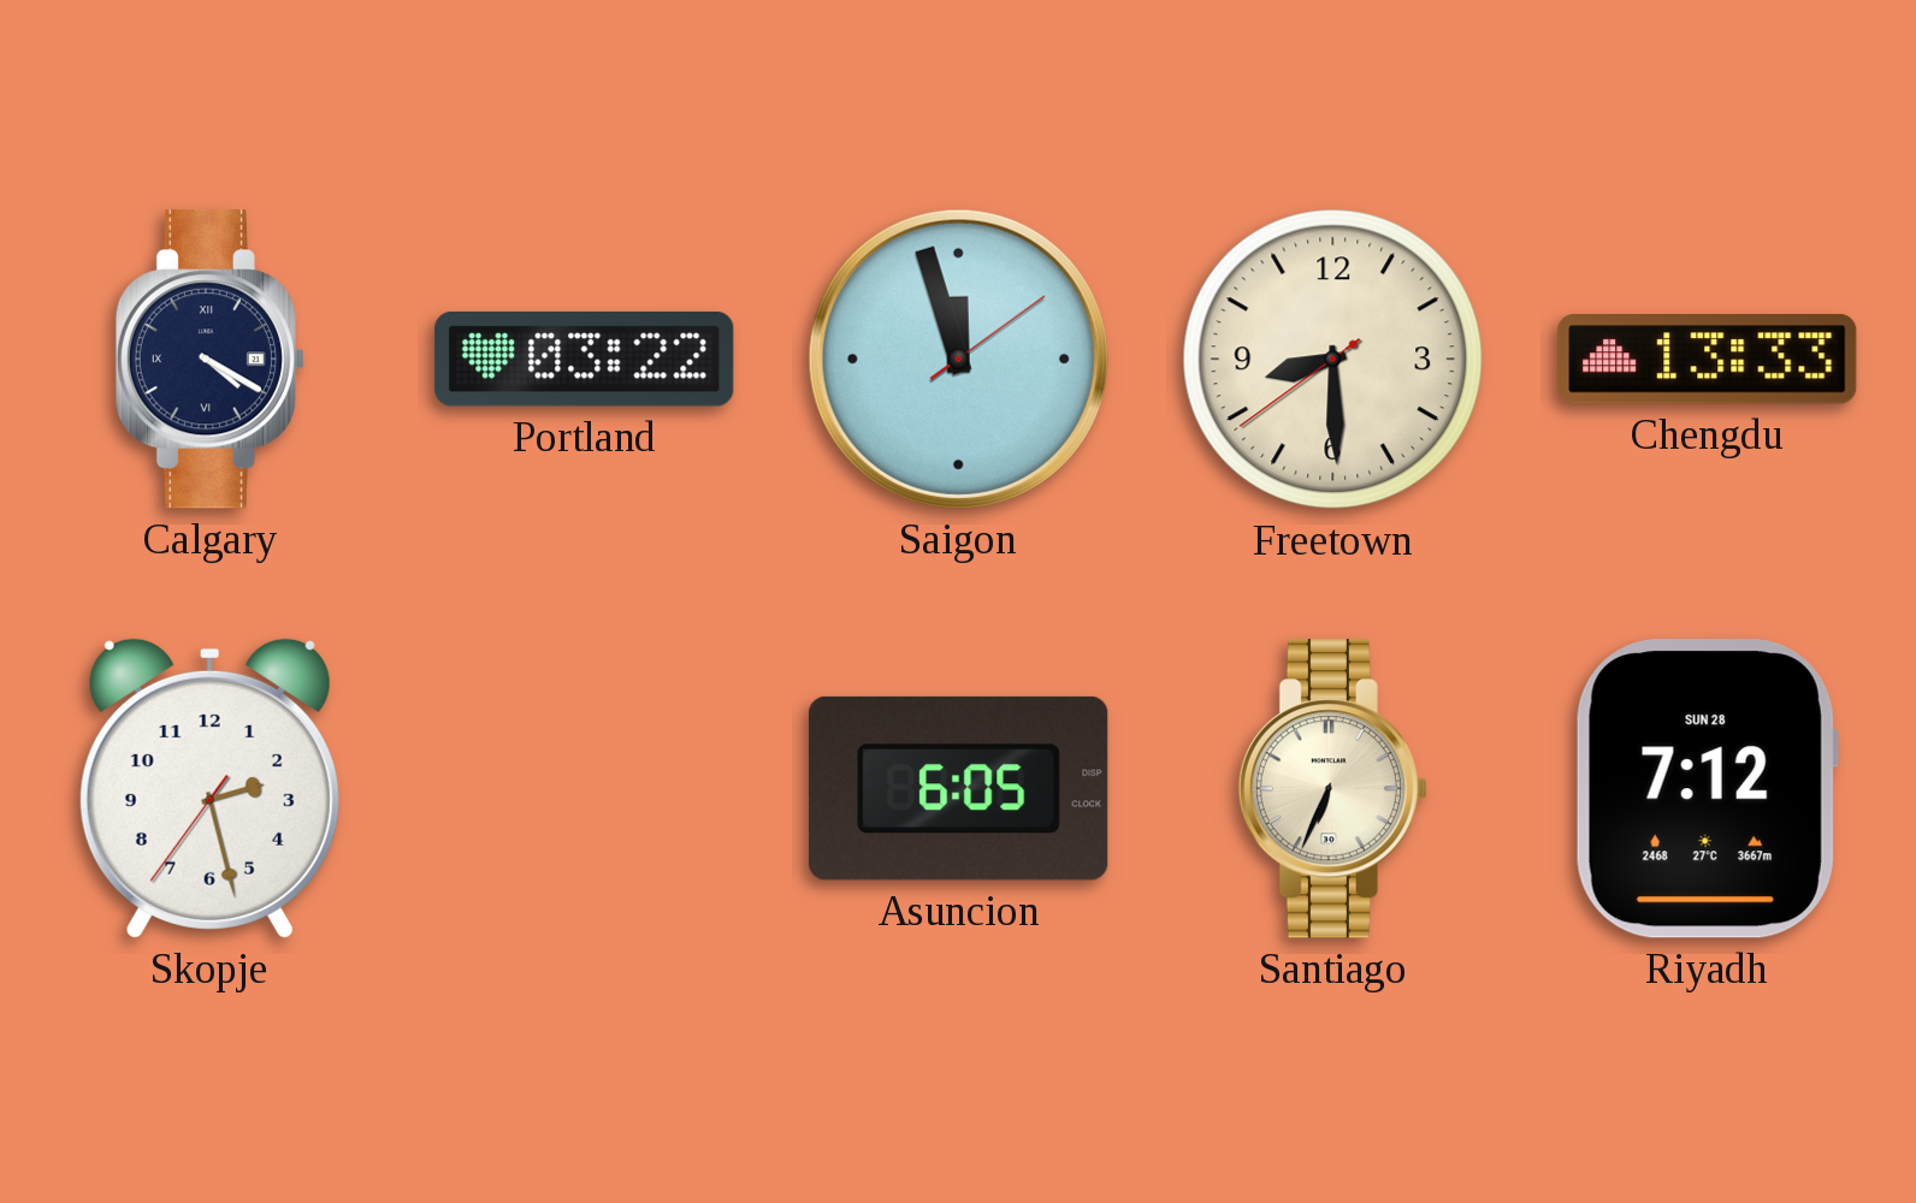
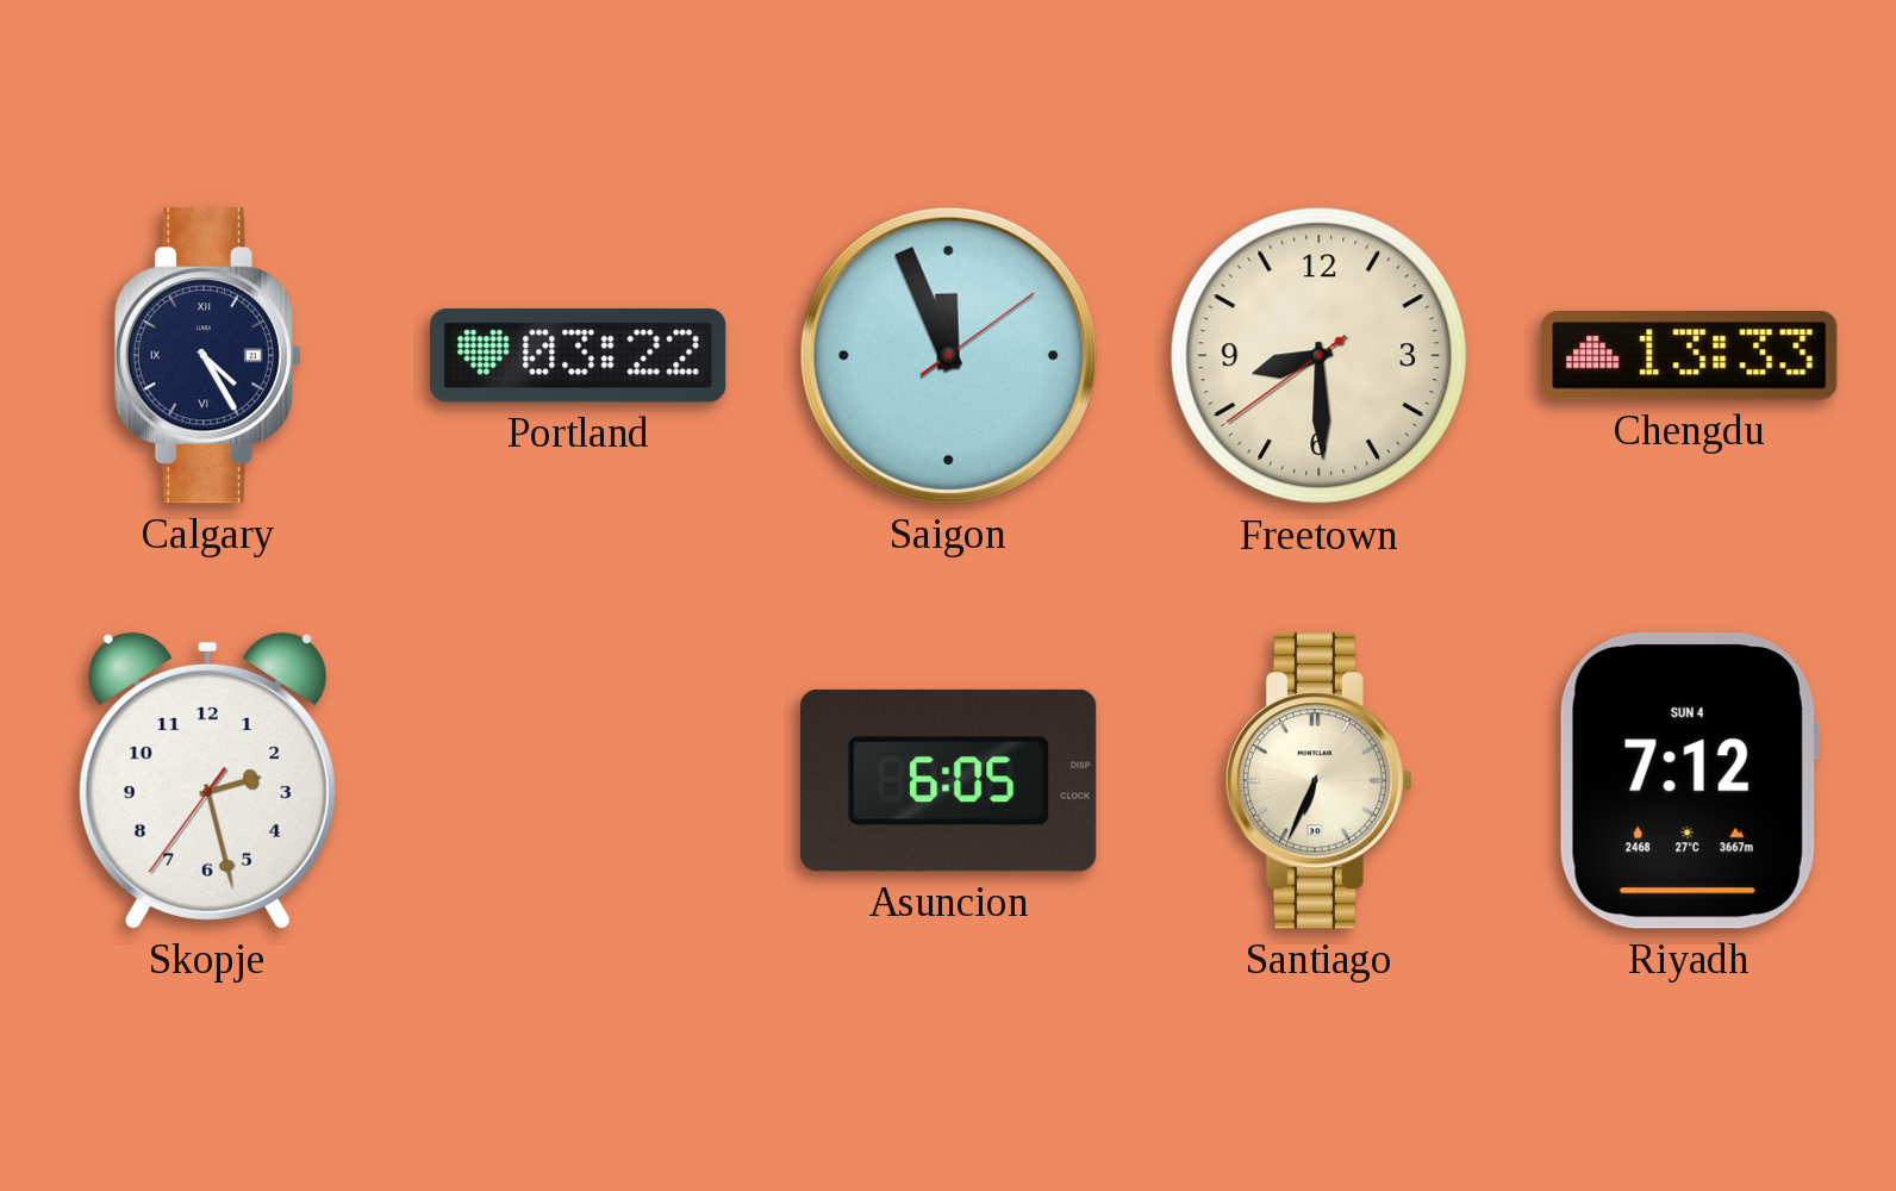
Calgary: 4:20 -> 4:25
Saigon: 11:57 -> 11:56
Riyadh date: SUN 28 -> SUN 4
